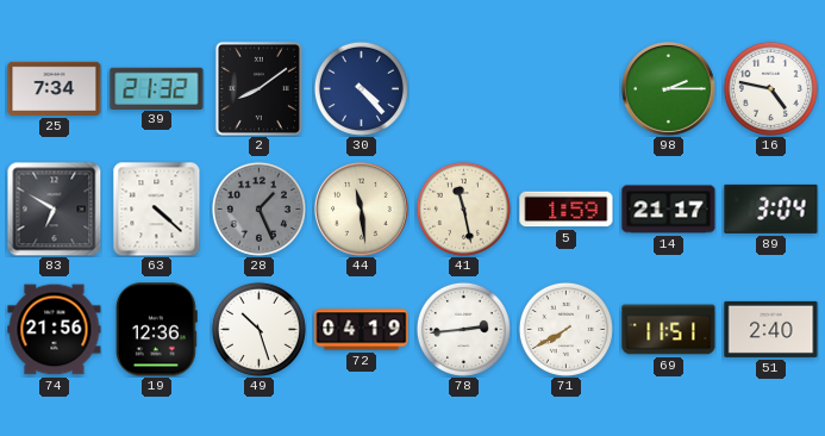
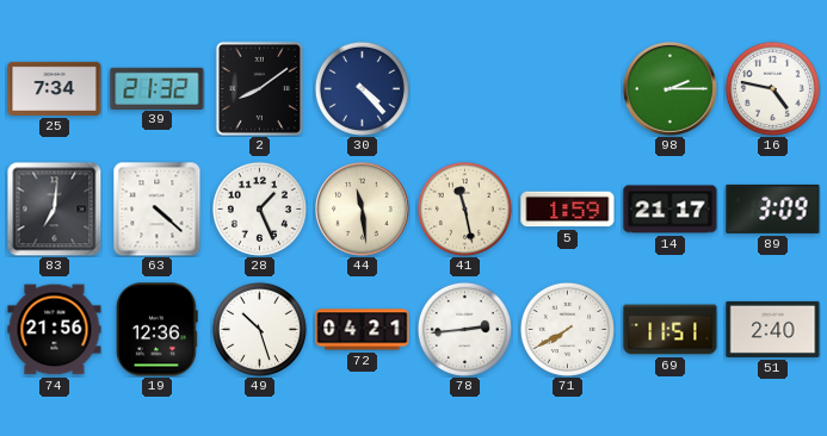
83: 6:50 -> 7:01
28 dial: grey -> white
89: 3:04 -> 3:09
72: 04:19 -> 04:21
